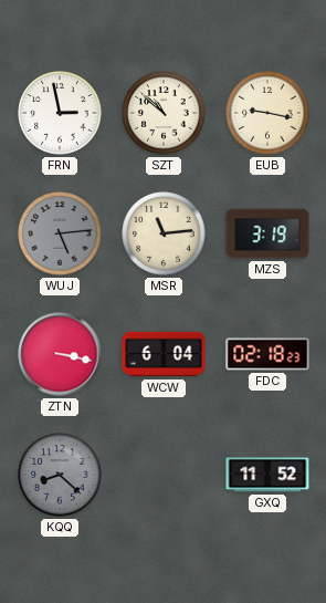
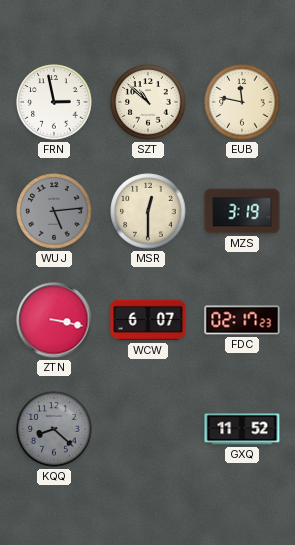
EUB: 9:17 -> 11:47
MSR: 11:14 -> 12:30
WCW: 6:04 -> 6:07
FDC: 02:18 -> 02:17
